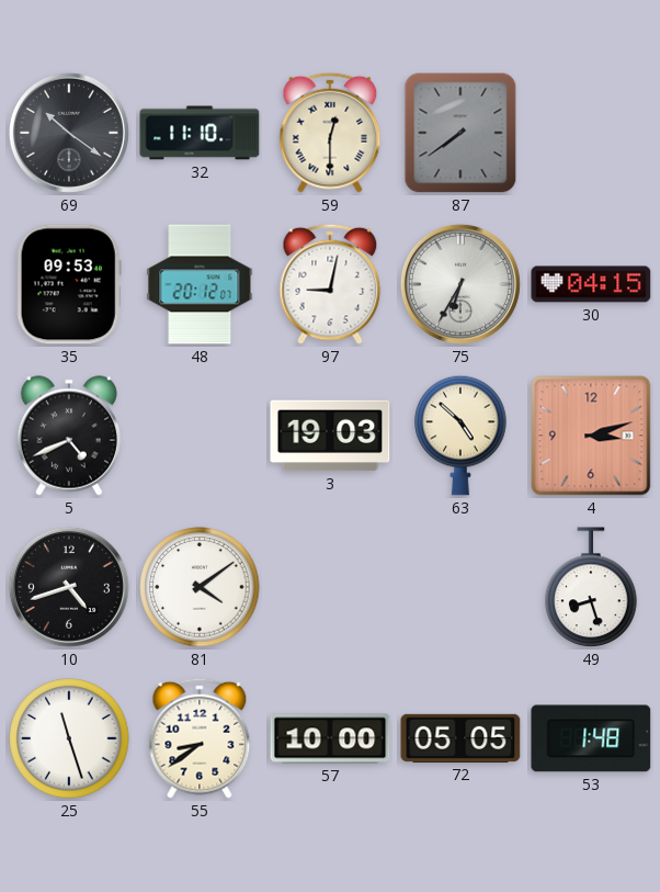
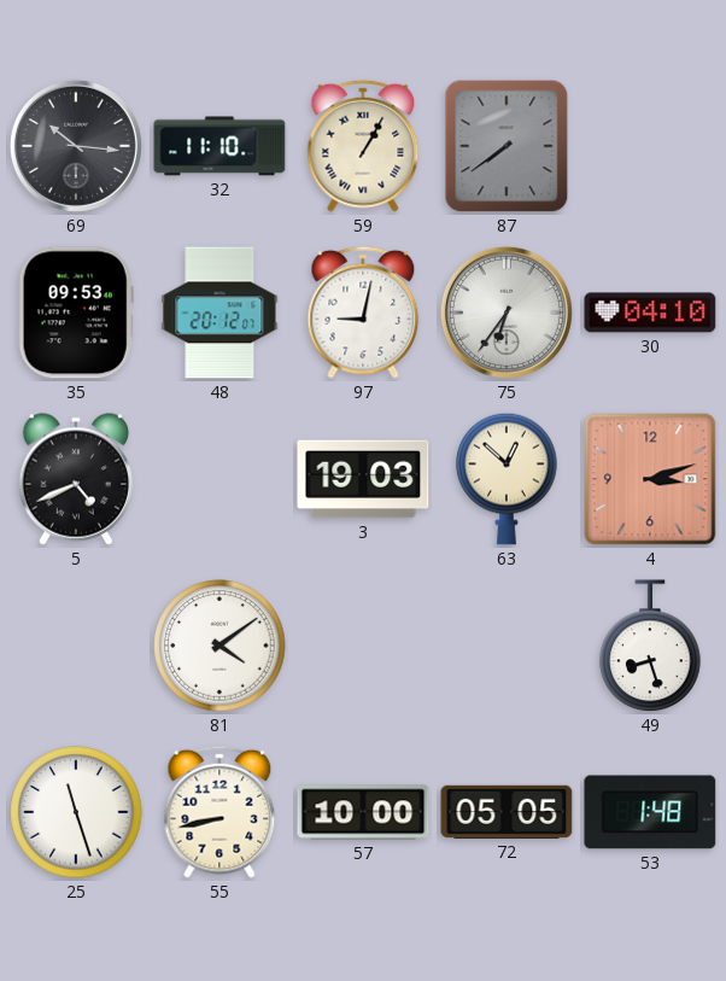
69: 10:21 -> 10:16
59: 12:30 -> 1:05
75: 6:35 -> 6:36
30: 04:15 -> 04:10
63: 4:52 -> 12:52
10: 4:42 -> none
55: 8:39 -> 8:43
